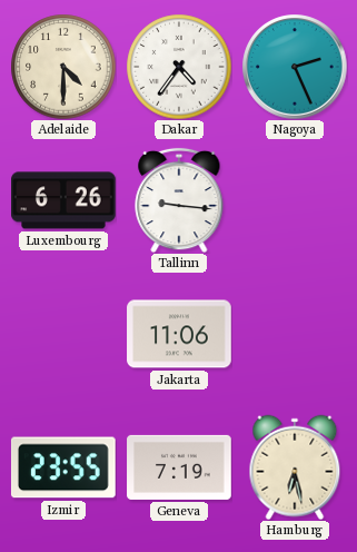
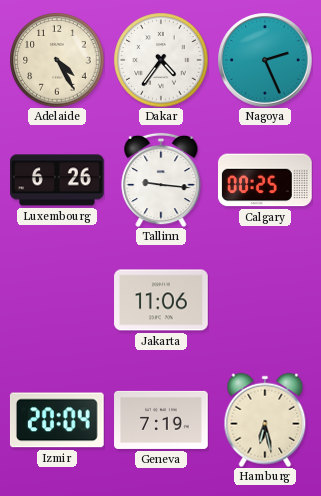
Adelaide: 4:30 -> 4:25
Calgary: none -> 00:25
Izmir: 23:55 -> 20:04
